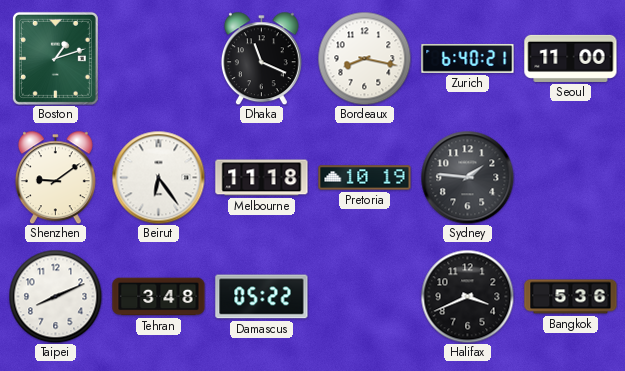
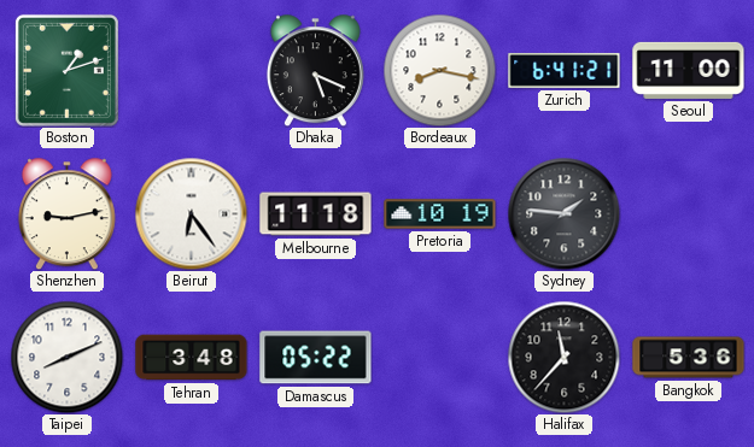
Dhaka: 11:19 -> 5:19
Zurich: 6:40 -> 6:41
Shenzhen: 9:09 -> 9:13
Halifax: 3:41 -> 11:37
